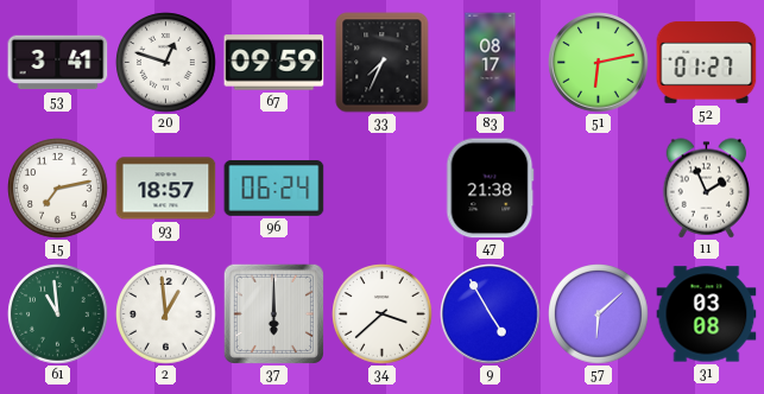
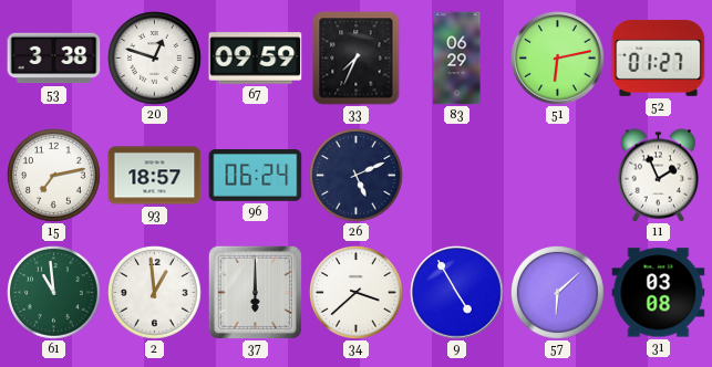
53: 3:41 -> 3:38
83: 08:17 -> 06:29
26: none -> 5:11
47: 21:38 -> none
